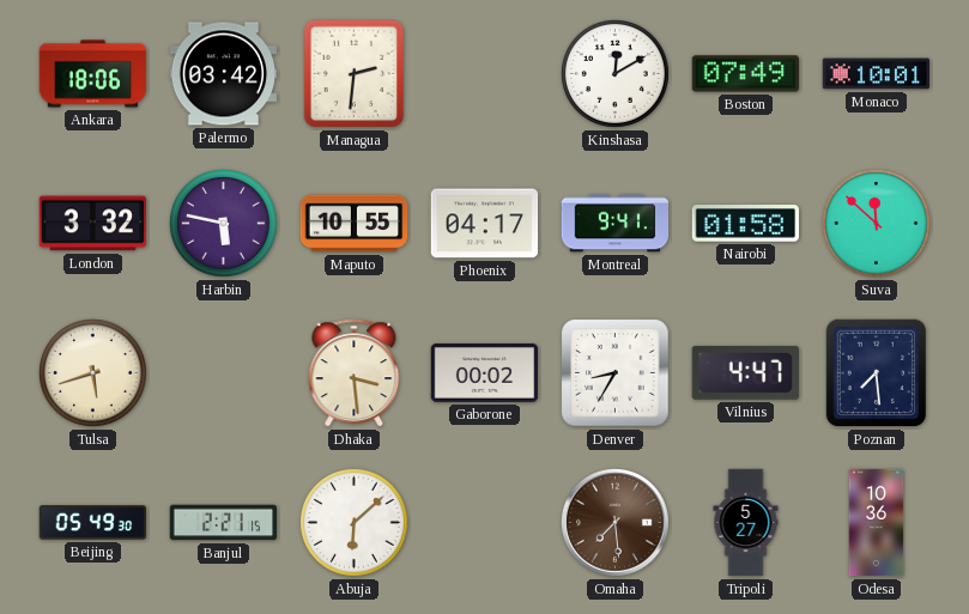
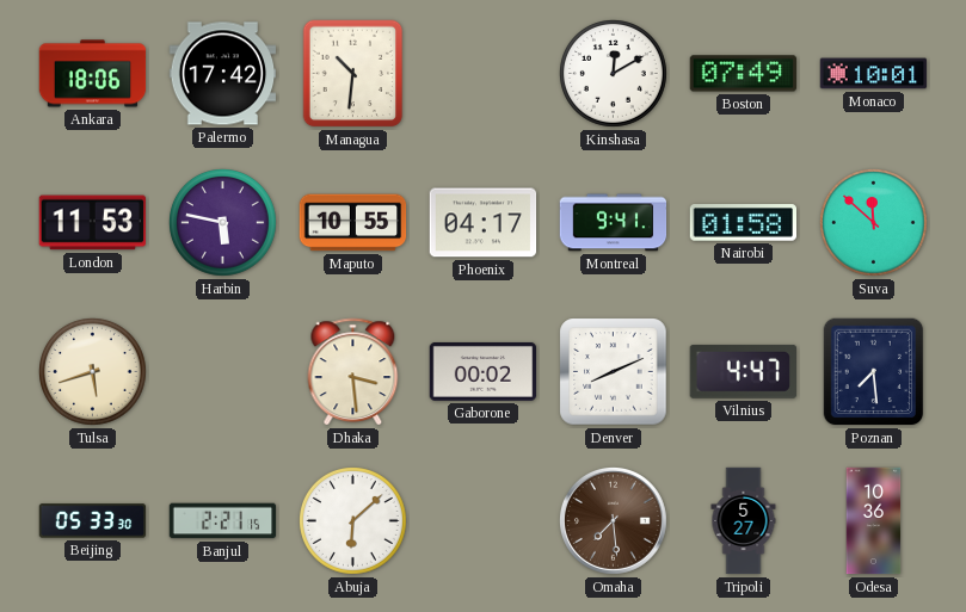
Palermo: 03:42 -> 17:42
Managua: 2:31 -> 10:31
London: 3:32 -> 11:53
Denver: 8:35 -> 8:11
Beijing: 05:49 -> 05:33
